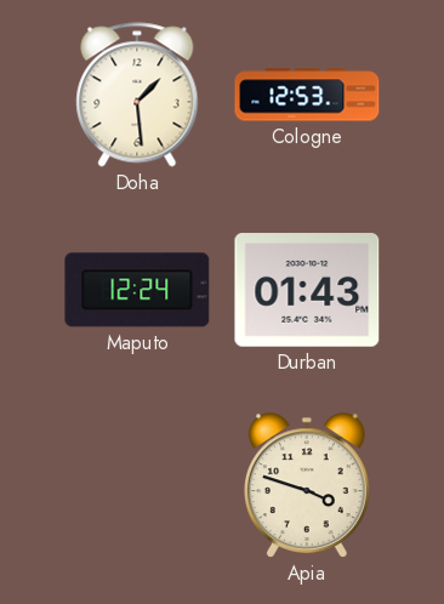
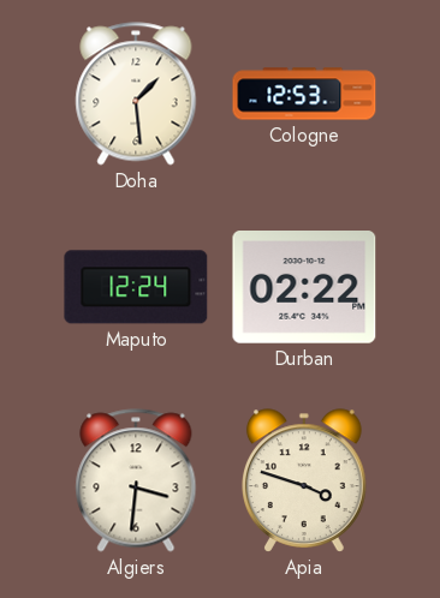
Durban: 01:43 -> 02:22
Algiers: none -> 3:31
